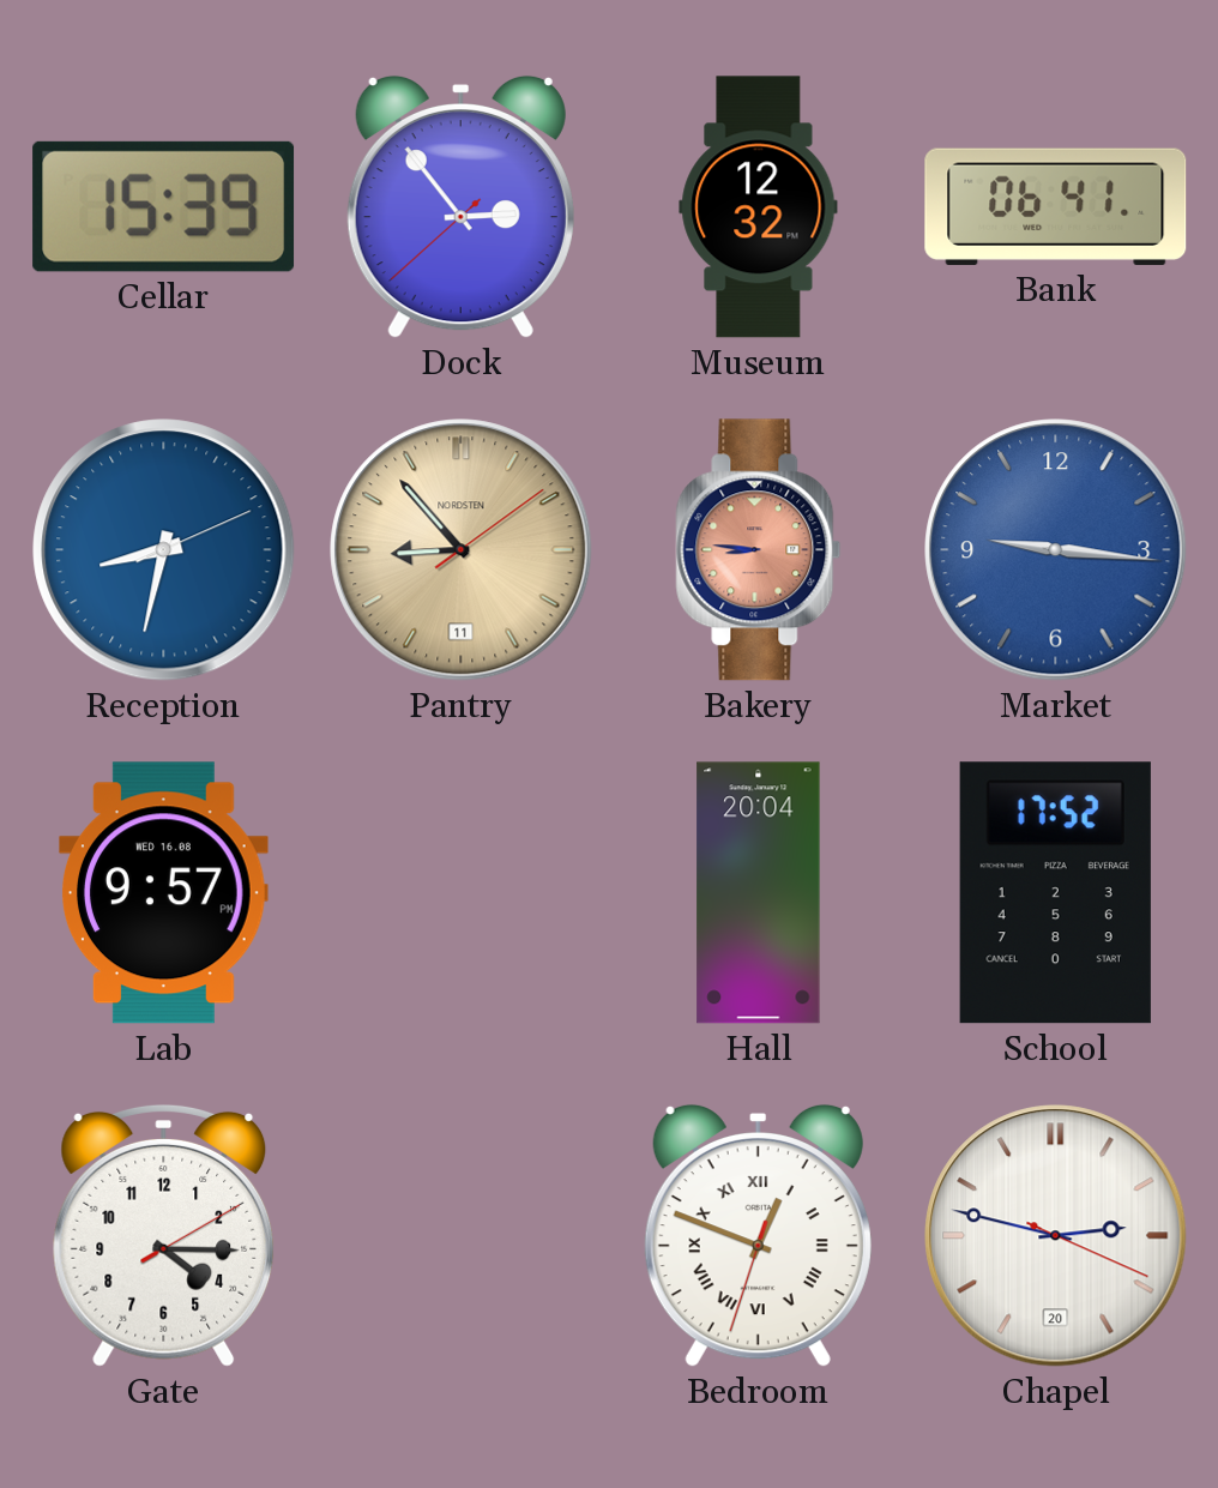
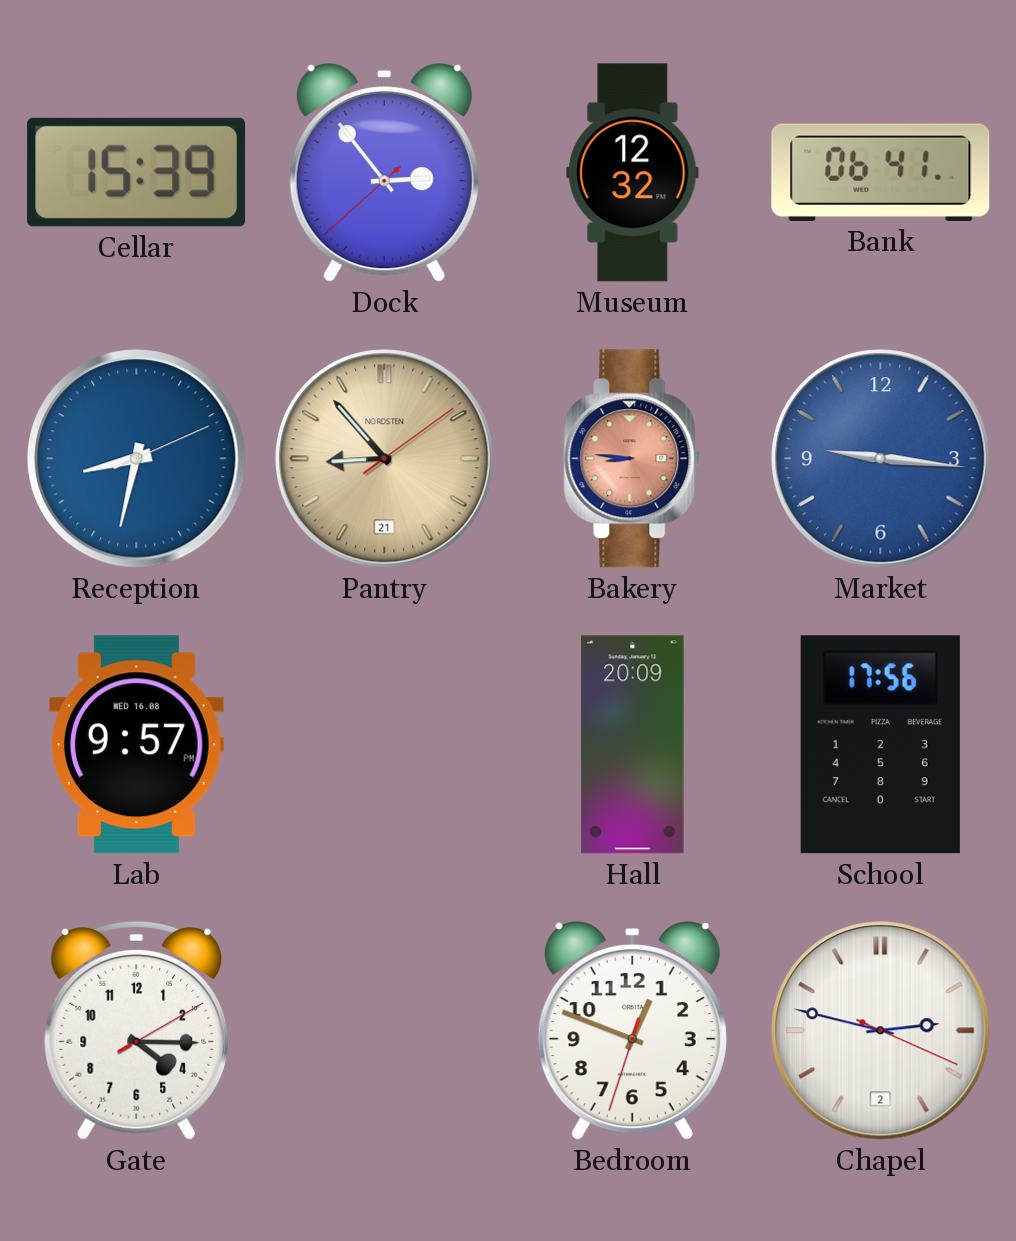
Pantry date: 11 -> 21
Hall: 20:04 -> 20:09
School: 17:52 -> 17:56
Bedroom numerals: Roman -> Arabic
Chapel date: 20 -> 2
